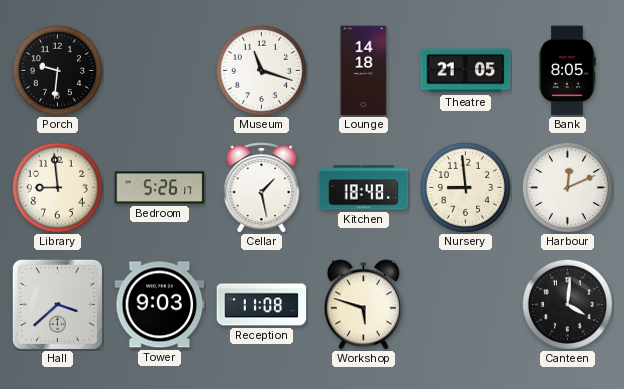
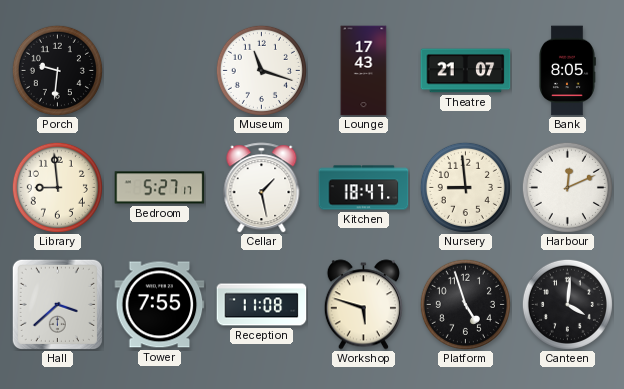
Lounge: 14:18 -> 17:43
Theatre: 21:05 -> 21:07
Bedroom: 5:26 -> 5:27
Kitchen: 18:48 -> 18:47
Tower: 9:03 -> 7:55
Platform: none -> 4:57
